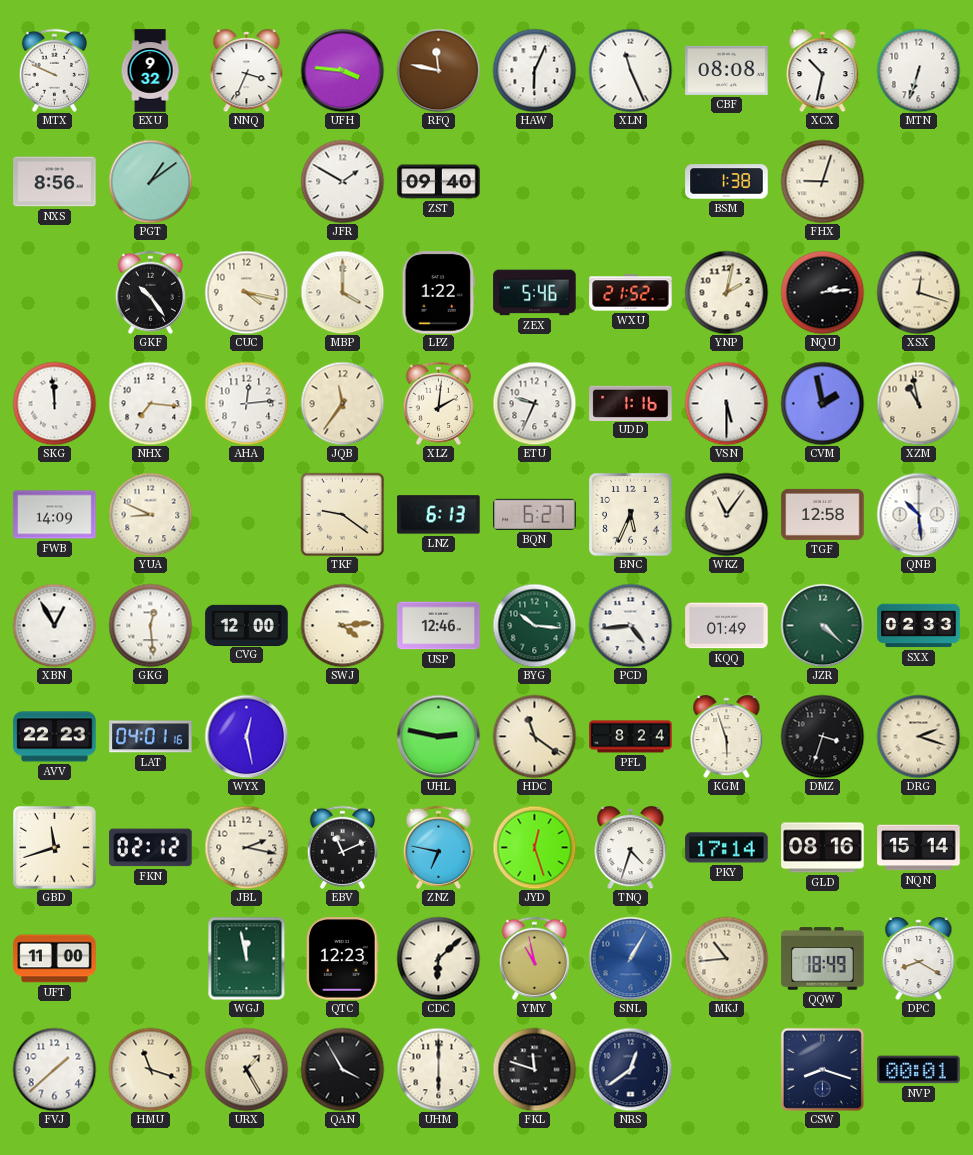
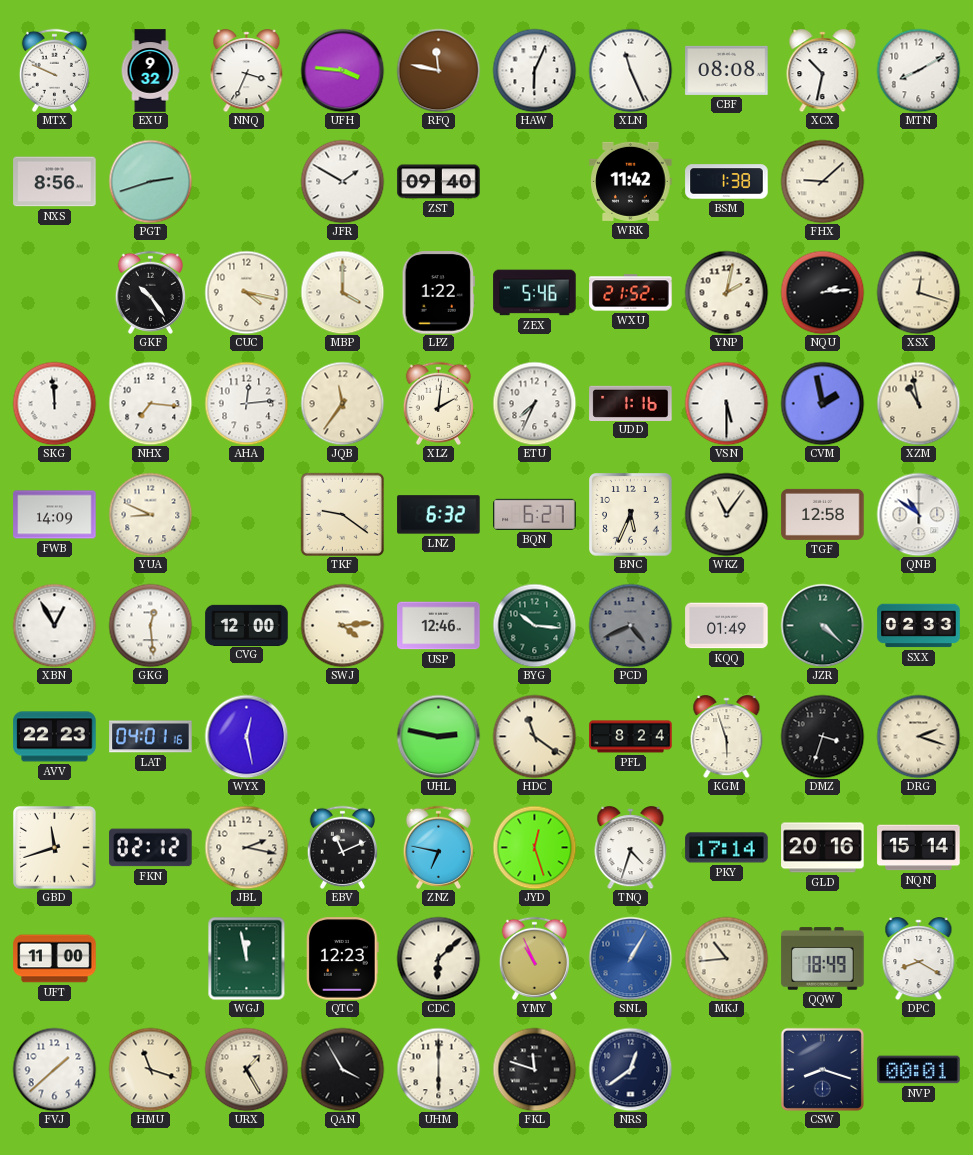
MTN: 6:33 -> 8:10
PGT: 1:09 -> 2:42
WRK: none -> 11:42
FHX: 9:03 -> 9:08
ETU: 9:34 -> 7:34
LNZ: 6:13 -> 6:32
QNB: 10:29 -> 10:51
PCD: 4:44 -> 4:41
PCD dial: white -> grey
GLD: 08:16 -> 20:16
YMY: 10:58 -> 10:56
